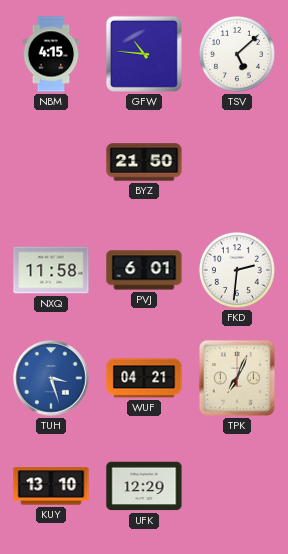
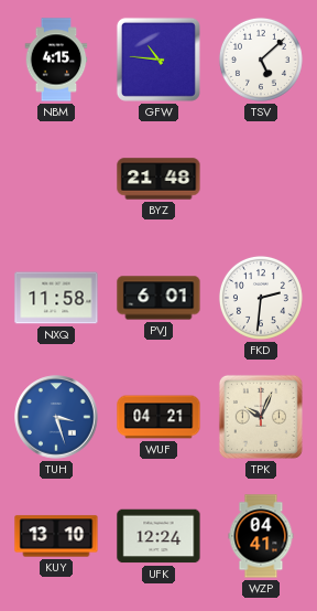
BYZ: 21:50 -> 21:48
TPK: 7:04 -> 10:04
UFK: 12:29 -> 12:24
WZP: none -> 04:41
